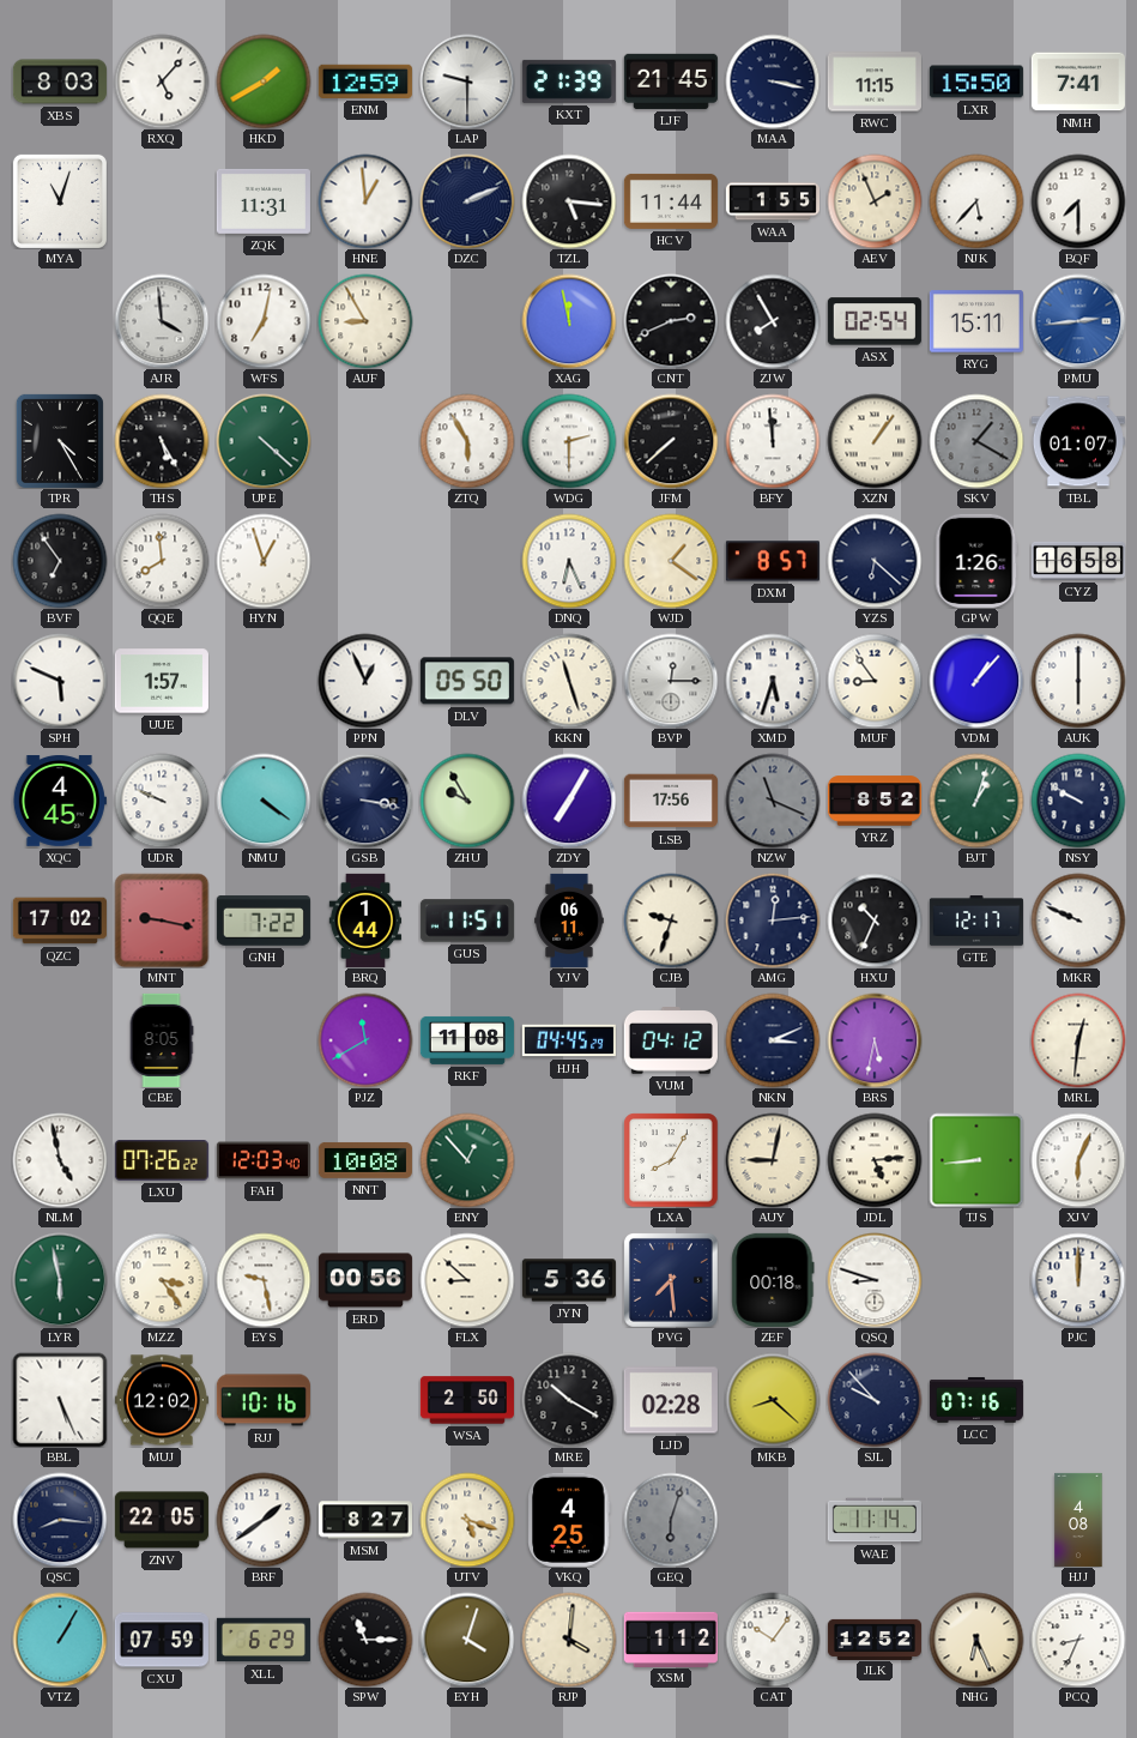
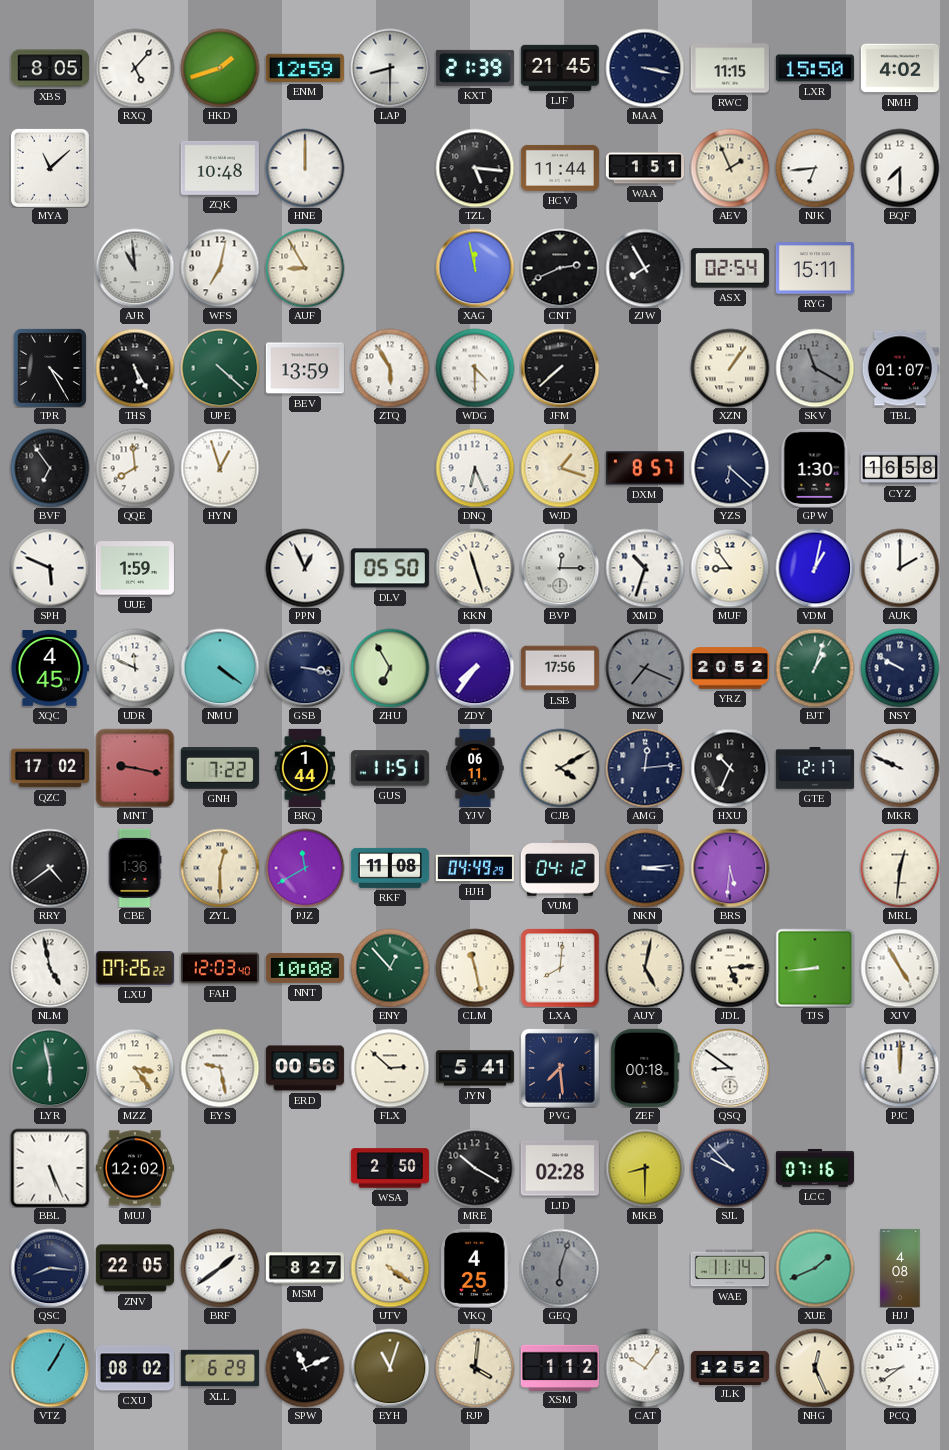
XBS: 8:03 -> 8:05
HKD: 1:40 -> 1:42
LAP: 9:30 -> 8:30
NMH: 7:41 -> 4:02
MYA: 11:03 -> 11:08
ZQK: 11:31 -> 10:48
HNE: 12:59 -> 12:00
DZC: 2:11 -> none
WAA: 1:55 -> 1:51
NJK: 5:37 -> 6:44
AJR: 3:59 -> 10:59
PMU: 2:44 -> none
BEV: none -> 13:59
WDG: 2:30 -> 4:30
BFY: 11:59 -> none
SKV: 1:20 -> 11:20
WJD: 1:21 -> 1:18
GPW: 1:26 -> 1:30
UUE: 1:57 -> 1:59
XMD: 5:33 -> 10:33
VDM: 1:07 -> 1:02
AUK: 6:00 -> 2:00
UDR: 9:49 -> 11:49
ZHU: 9:55 -> 6:55
ZDY: 7:05 -> 7:36
NZW: 11:19 -> 7:19
YRZ: 8:52 -> 20:52
CJB: 9:33 -> 4:10
RRY: none -> 4:39
CBE: 8:05 -> 1:36
ZYL: none -> 12:30
HJH: 04:45 -> 04:49
NKN: 3:11 -> 3:14
BRS: 5:32 -> 5:31
CLM: none -> 11:28
LXA: 8:05 -> 8:01
AUY: 9:02 -> 5:02
XJV: 6:04 -> 4:55
FLX: 8:52 -> 2:52
JYN: 5:36 -> 5:41
QSQ: 8:48 -> 8:51
RJJ: 10:16 -> none
MKB: 8:22 -> 8:30
UTV: 5:18 -> 4:21
XUE: none -> 1:41
CXU: 07:59 -> 08:02
SPW: 11:15 -> 11:11
EYH: 4:03 -> 11:03
NHG: 6:26 -> 12:26
PCQ: 8:34 -> 8:39
